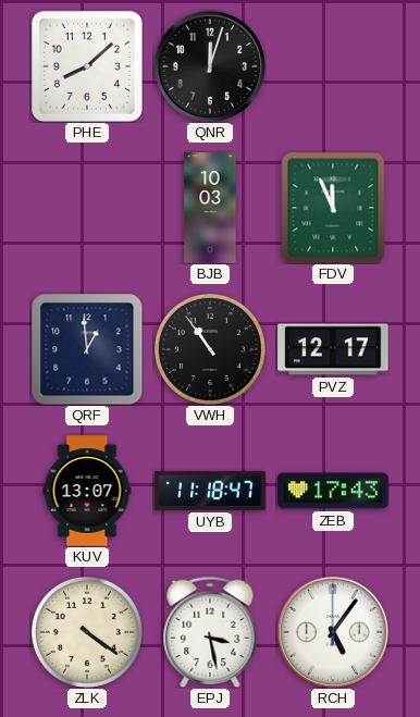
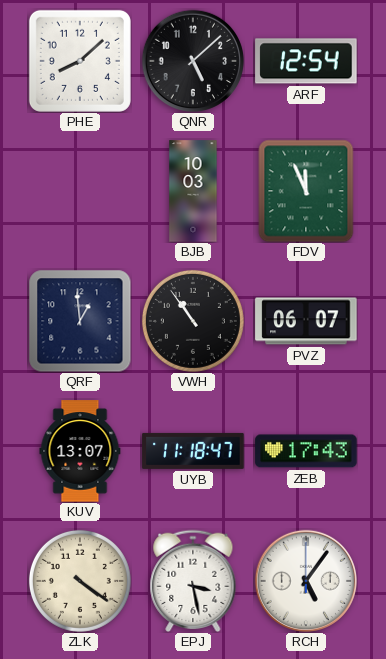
QNR: 12:03 -> 5:08
ARF: none -> 12:54
PVZ: 12:17 -> 06:07
